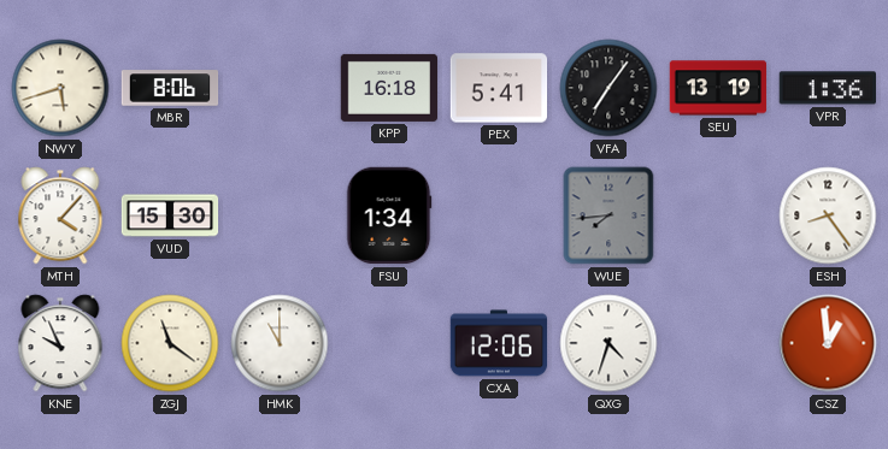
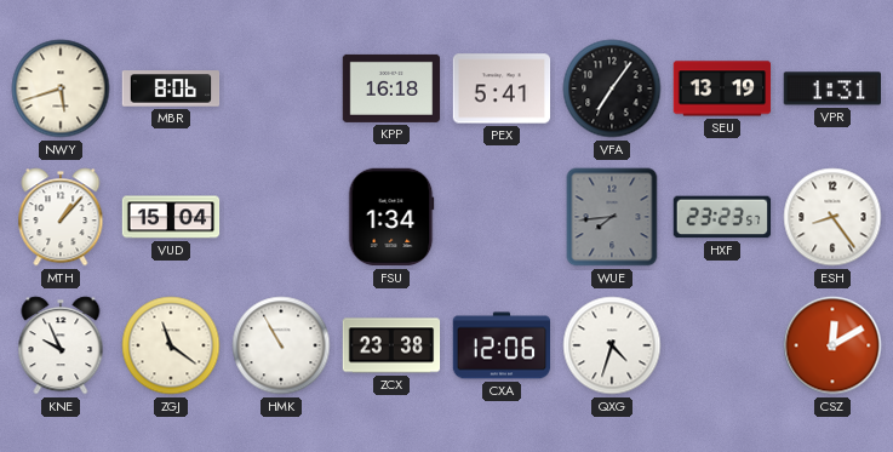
VPR: 1:36 -> 1:31
MTH: 4:07 -> 1:07
VUD: 15:30 -> 15:04
HXF: none -> 23:23
HMK: 11:00 -> 10:55
ZCX: none -> 23:38
CSZ: 12:59 -> 12:10
